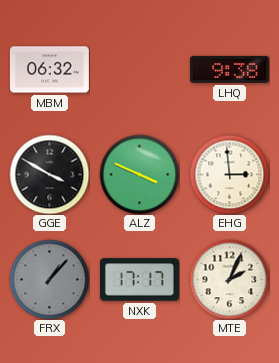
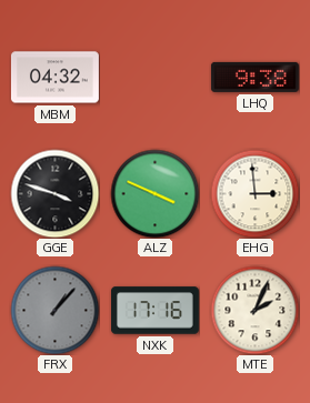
MBM: 06:32 -> 04:32
GGE: 3:50 -> 3:48
NXK: 17:17 -> 17:16
